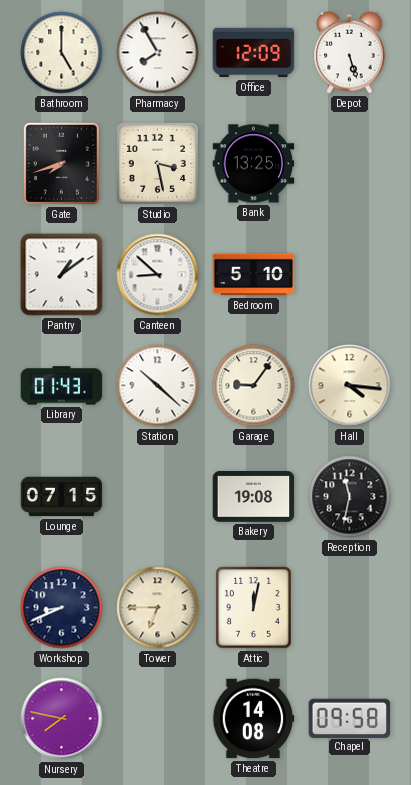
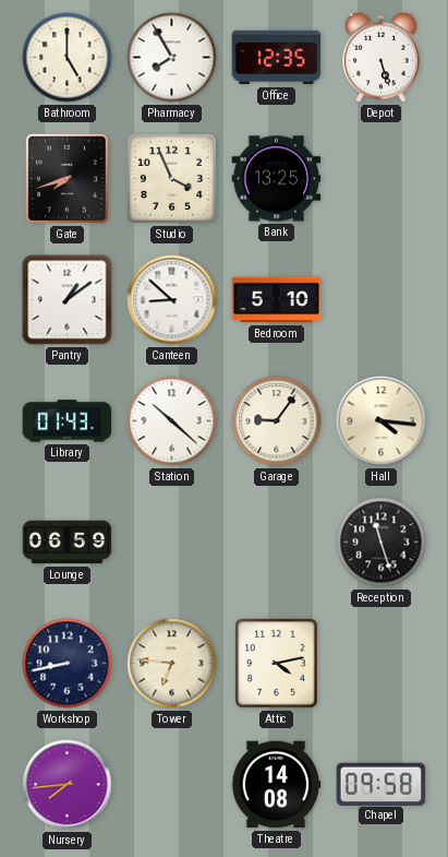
Office: 12:09 -> 12:35
Studio: 3:28 -> 3:56
Lounge: 07:15 -> 06:59
Bakery: 19:08 -> none
Reception: 11:32 -> 11:27
Workshop: 8:41 -> 8:43
Tower: 6:45 -> 6:46
Attic: 12:02 -> 4:13
Nursery: 7:47 -> 7:44
